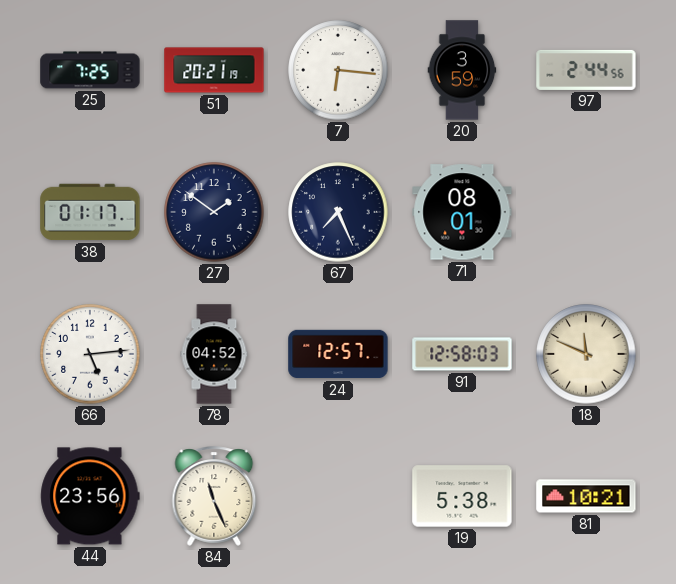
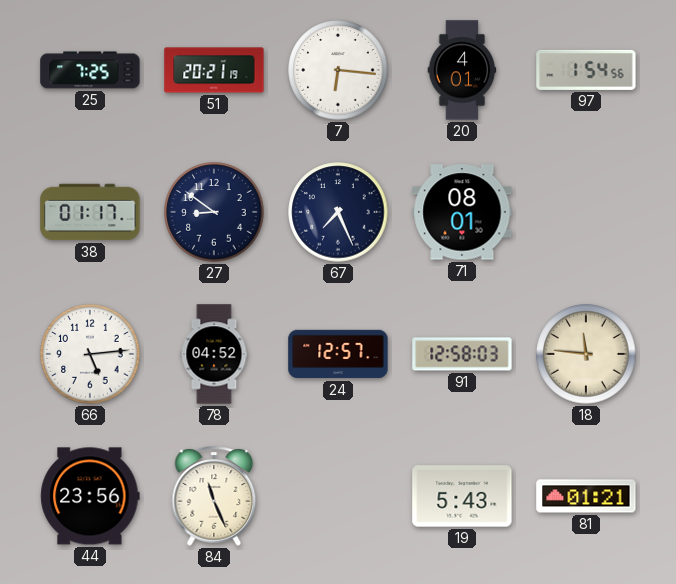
20: 3:59 -> 4:01
97: 2:44 -> 1:54
27: 1:51 -> 8:51
18: 11:49 -> 11:46
19: 5:38 -> 5:43
81: 10:21 -> 01:21
